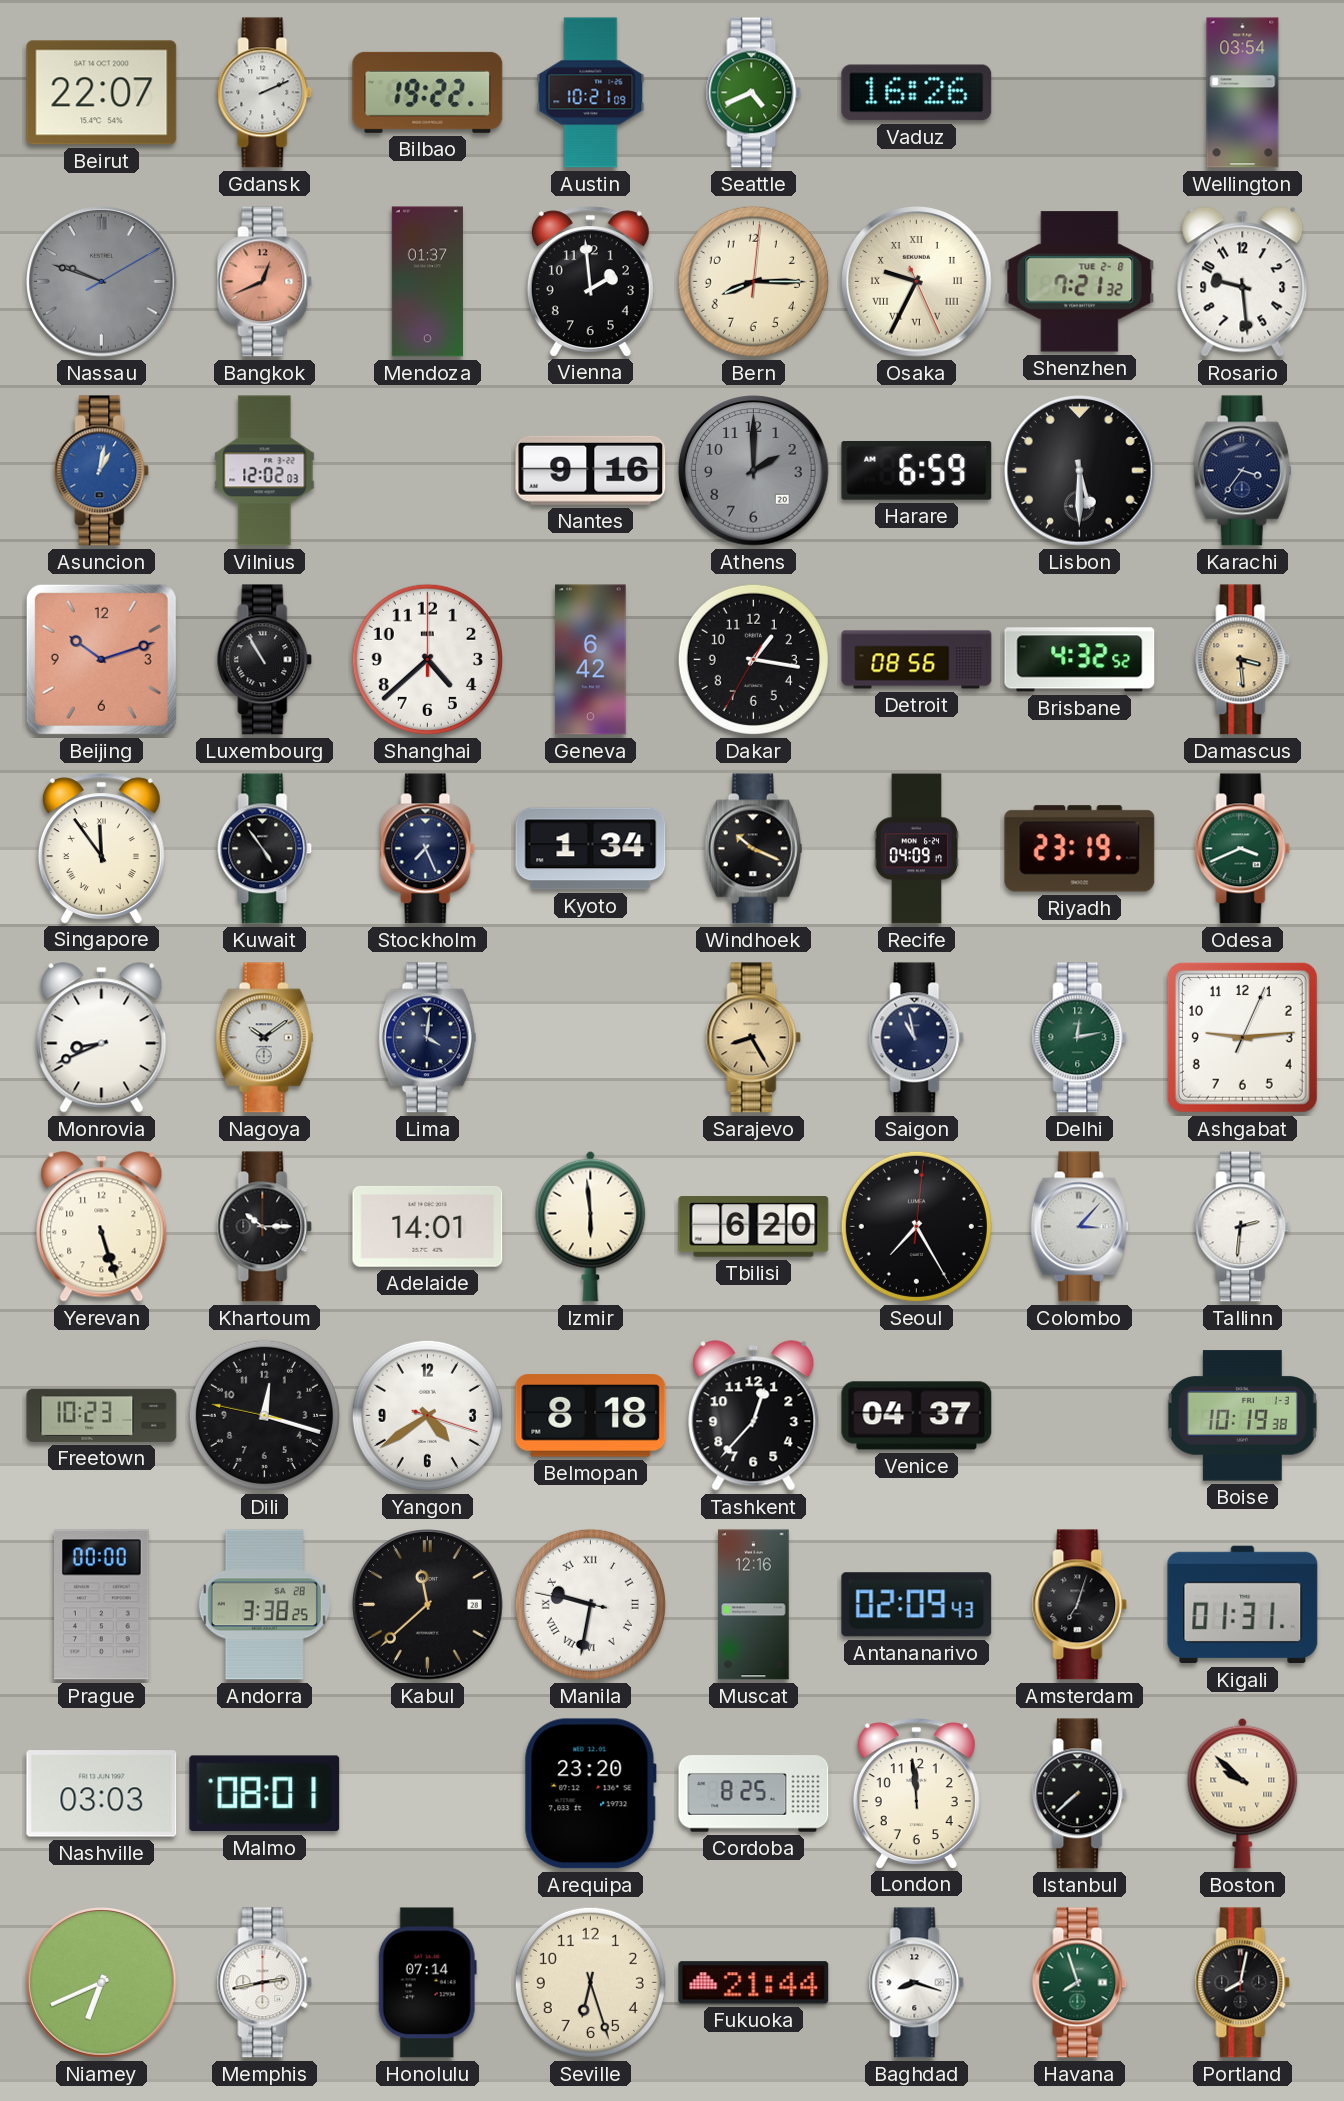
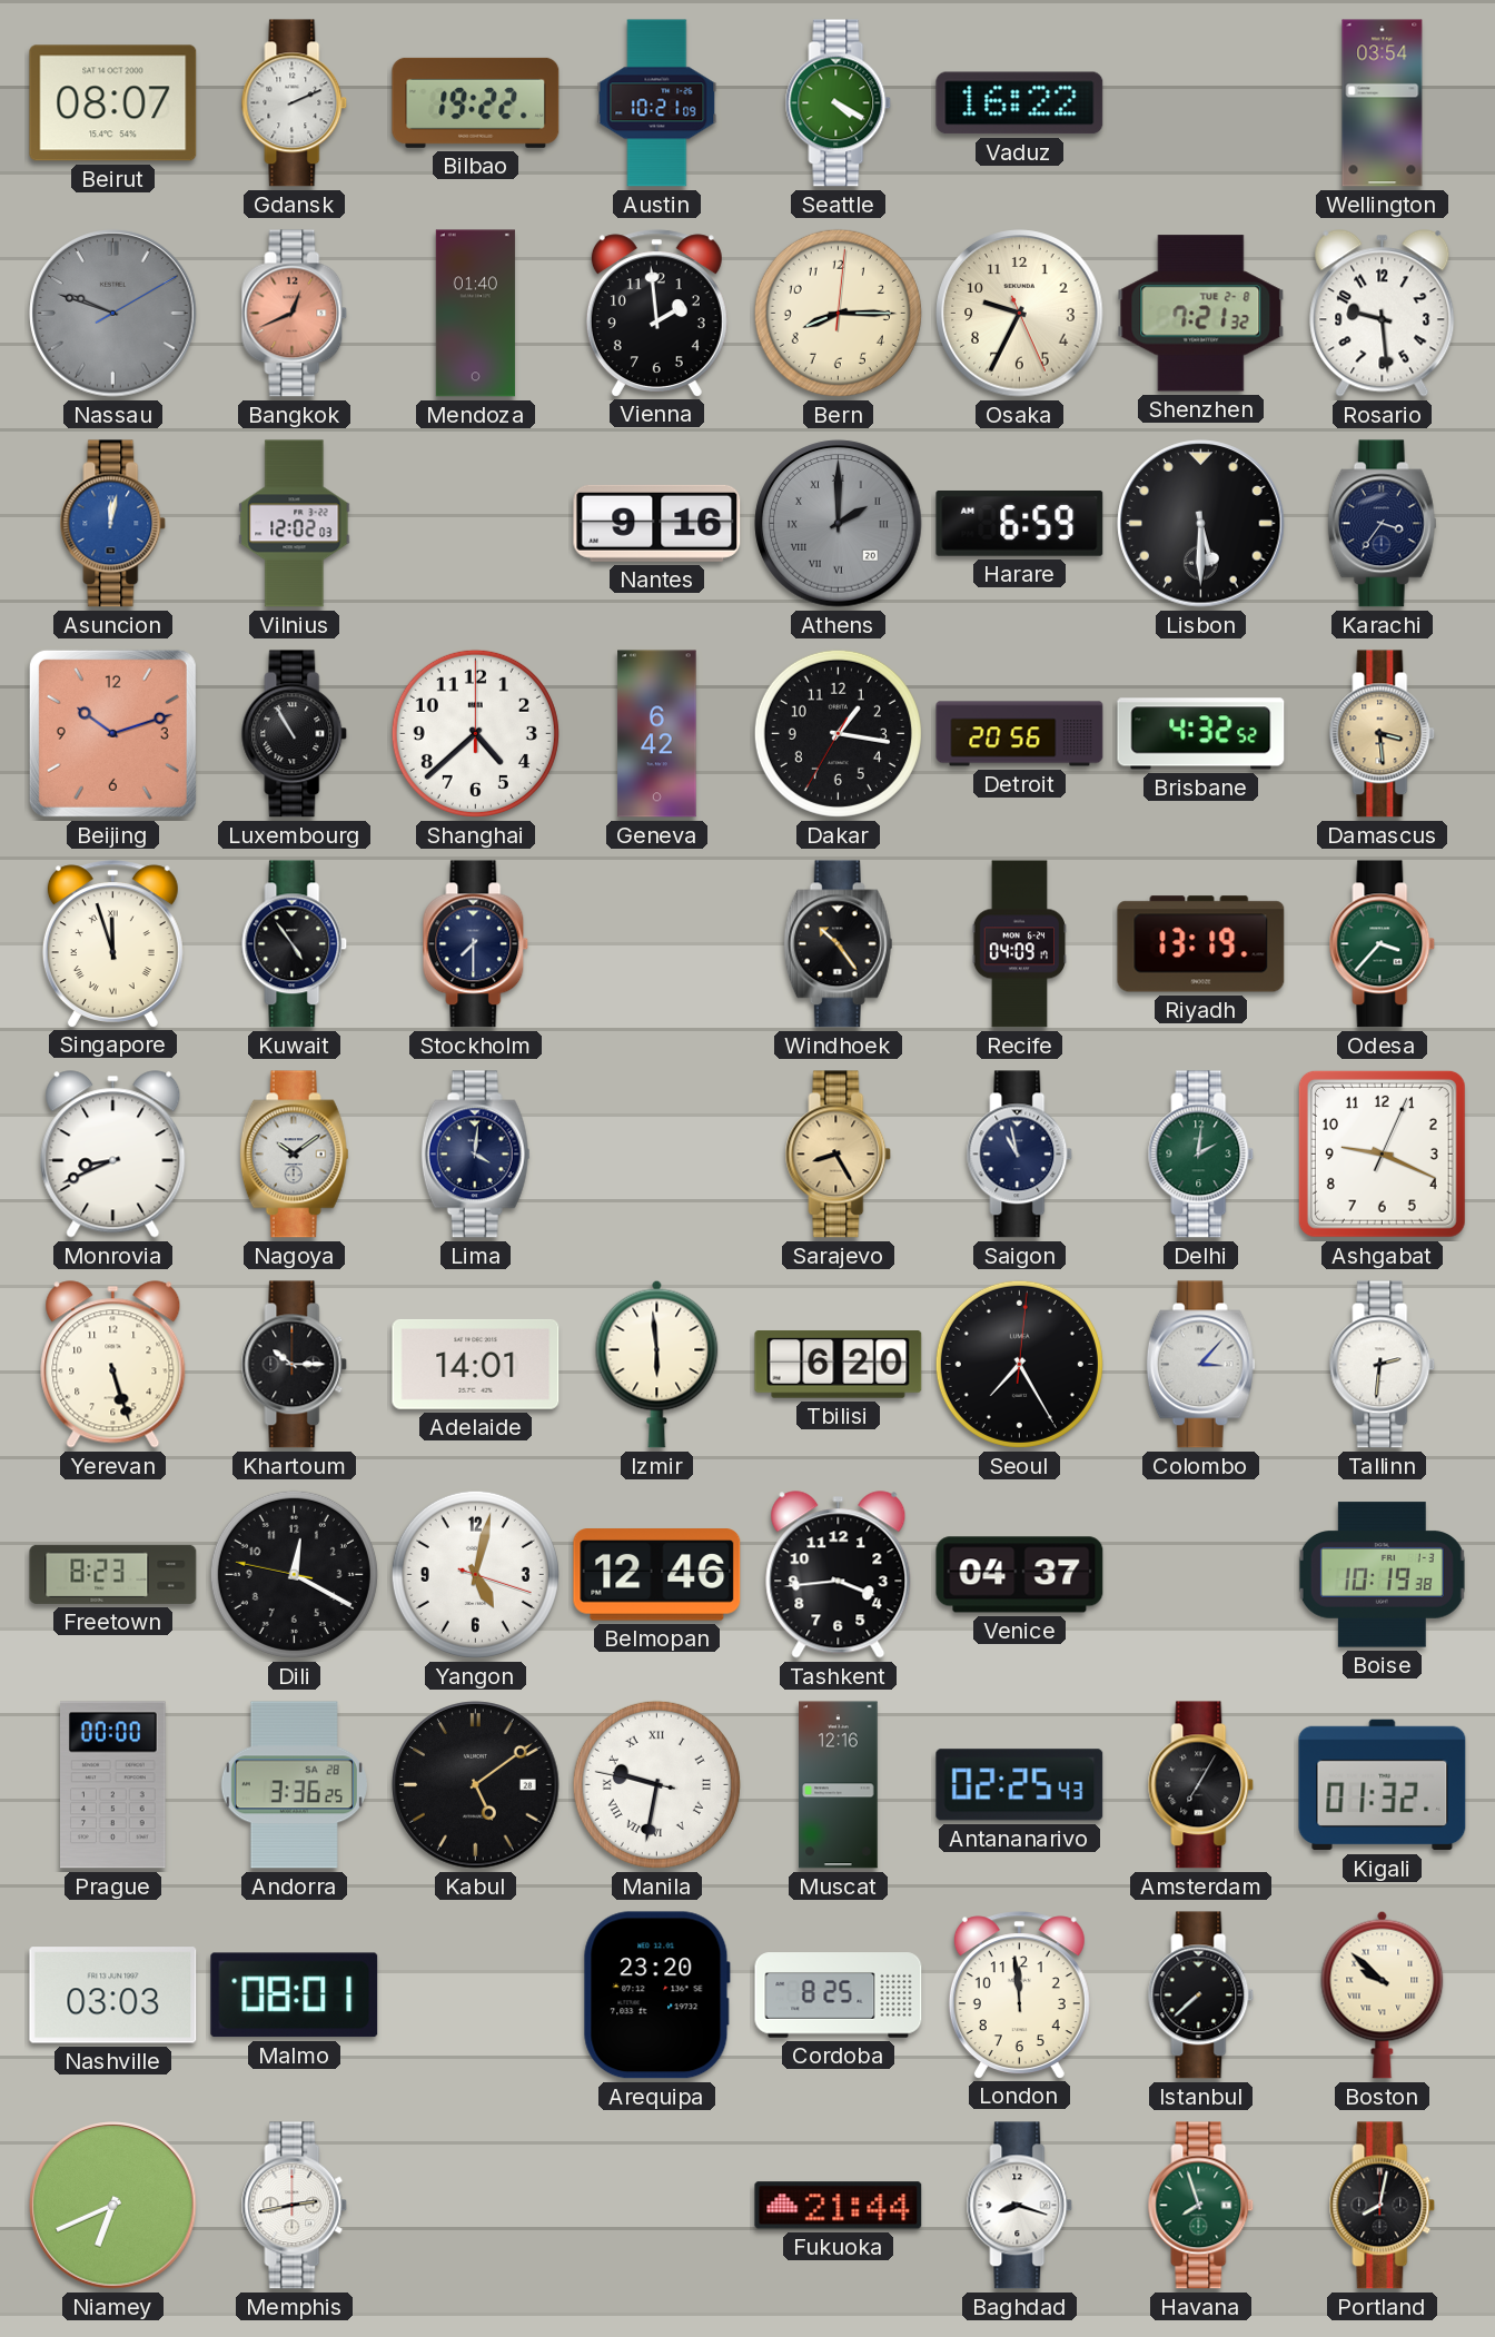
Beirut: 22:07 -> 08:07
Seattle: 4:41 -> 4:20
Vaduz: 16:26 -> 16:22
Mendoza: 01:37 -> 01:40
Osaka numerals: Roman -> Arabic
Asuncion: 1:02 -> 12:02
Athens numerals: Arabic -> Roman
Detroit: 08:56 -> 20:56
Singapore: 11:54 -> 11:57
Stockholm: 7:26 -> 7:30
Kyoto: 1:34 -> none
Windhoek: 10:19 -> 10:24
Riyadh: 23:19 -> 13:19
Odesa: 3:41 -> 3:37
Delhi: 12:13 -> 2:01
Ashgabat: 9:14 -> 9:19
Freetown: 10:23 -> 8:23
Dili: 12:17 -> 12:19
Yangon: 4:39 -> 5:02
Belmopan: 8:18 -> 12:46
Tashkent: 12:37 -> 3:44
Andorra: 3:38 -> 3:36
Kabul: 11:38 -> 5:09
Antananarivo: 02:09 -> 02:25
Amsterdam: 7:03 -> 7:05
Kigali: 01:31 -> 01:32
Honolulu: 07:14 -> none
Seville: 6:27 -> none
